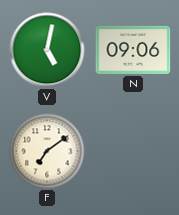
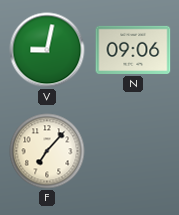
V: 5:02 -> 9:02
F: 7:09 -> 7:07
